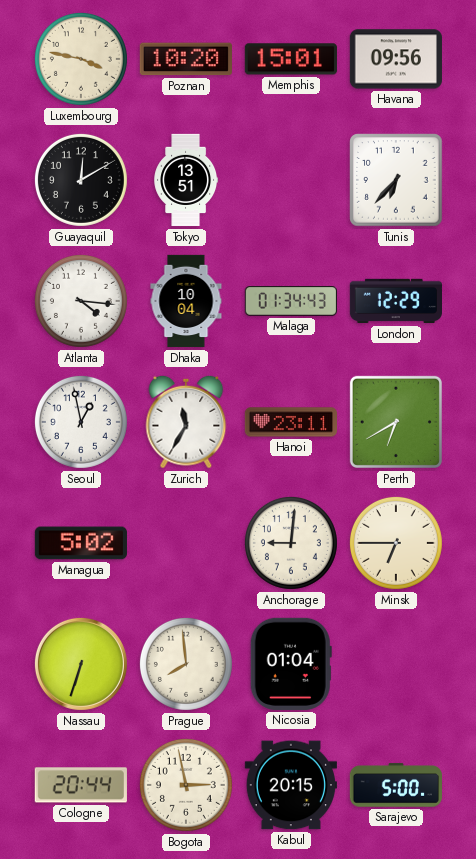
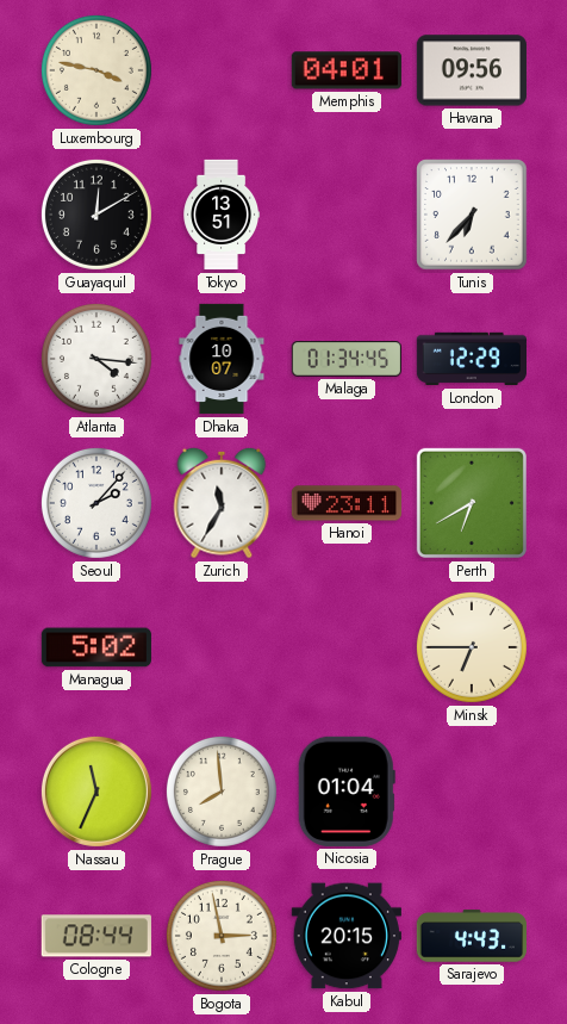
Poznan: 10:20 -> none
Memphis: 15:01 -> 04:01
Dhaka: 10:04 -> 10:07
Malaga: 01:34:43 -> 01:34:45
Seoul: 12:58 -> 2:07
Anchorage: 9:01 -> none
Nassau: 6:33 -> 11:34
Cologne: 20:44 -> 08:44
Sarajevo: 5:00 -> 4:43
